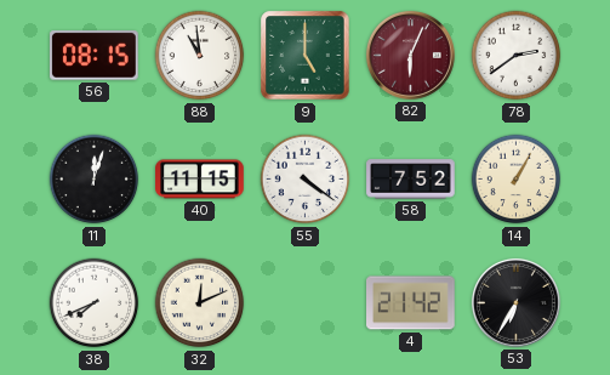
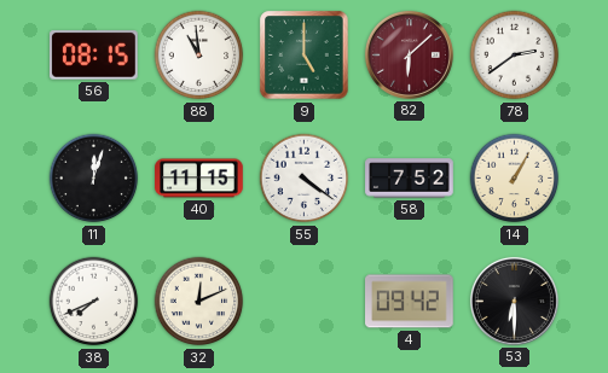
82: 6:04 -> 6:08
4: 21:42 -> 09:42
53: 6:35 -> 6:30
